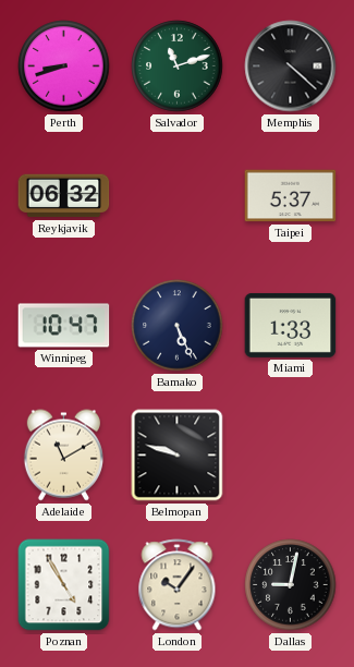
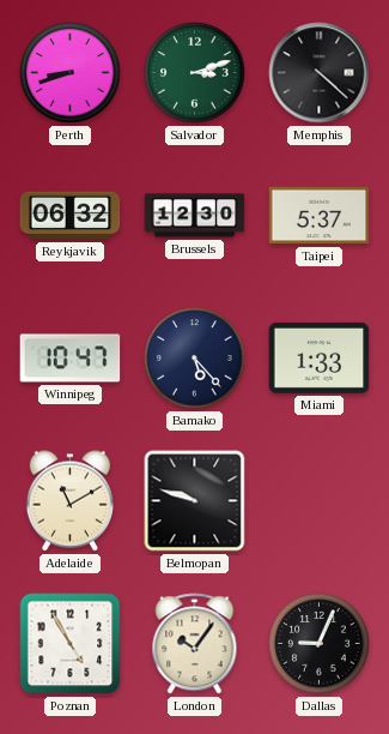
Salvador: 11:12 -> 3:12
Brussels: none -> 12:30
Bamako: 5:26 -> 5:23
Dallas: 9:02 -> 9:04
